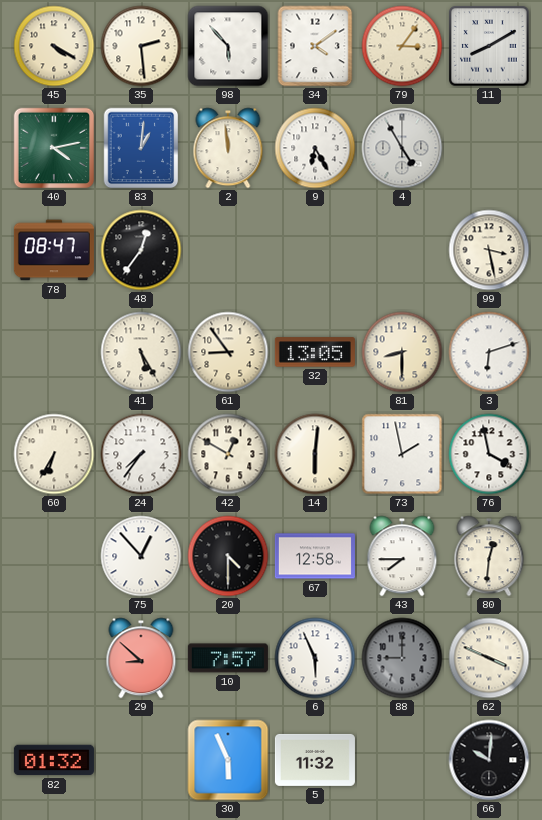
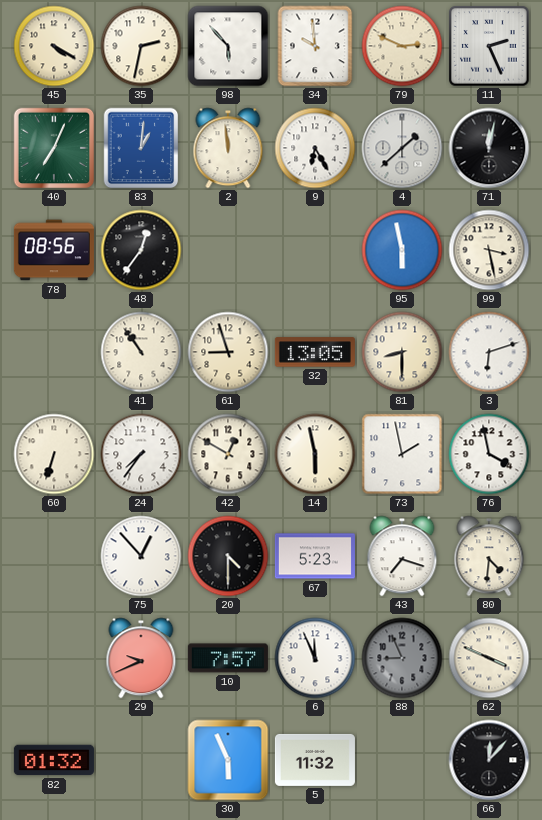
35: 2:29 -> 2:32
34: 4:09 -> 9:59
79: 3:06 -> 2:49
11: 8:10 -> 2:26
40: 4:13 -> 7:04
4: 4:55 -> 1:38
71: none -> 12:02
78: 08:47 -> 08:56
95: none -> 5:58
41: 5:25 -> 10:54
61: 8:54 -> 8:57
60: 6:35 -> 6:33
14: 6:01 -> 5:58
67: 12:58 -> 5:23
43: 7:45 -> 7:18
80: 12:31 -> 4:31
29: 8:52 -> 9:41
6: 5:56 -> 11:56
88: 9:00 -> 8:56
66: 10:01 -> 12:07
